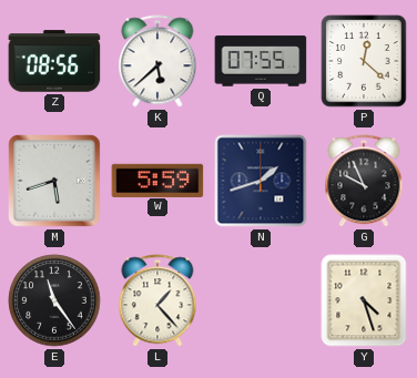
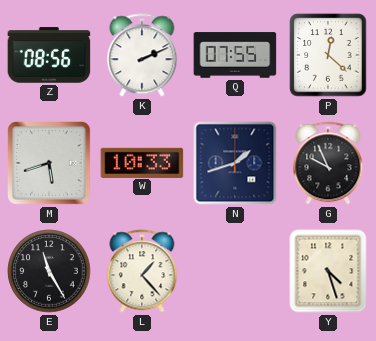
K: 5:38 -> 2:11
W: 5:59 -> 10:33
E: 11:24 -> 11:25
